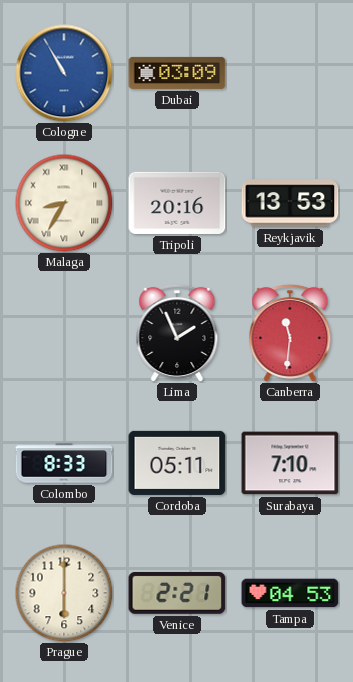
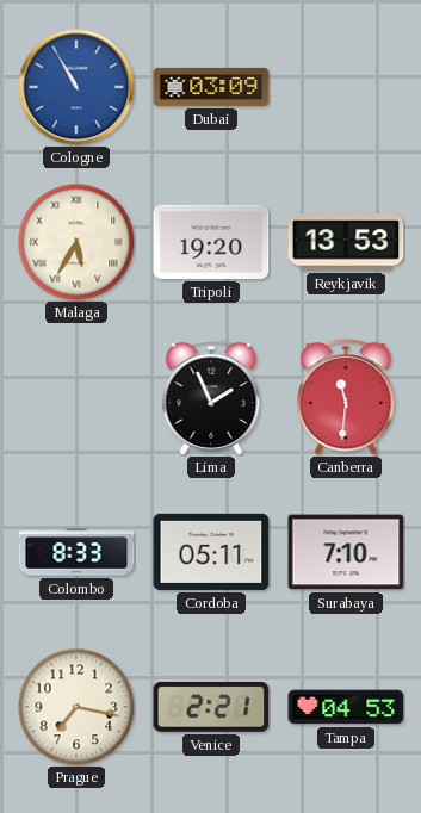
Malaga: 8:35 -> 5:35
Tripoli: 20:16 -> 19:20
Prague: 6:00 -> 7:17
